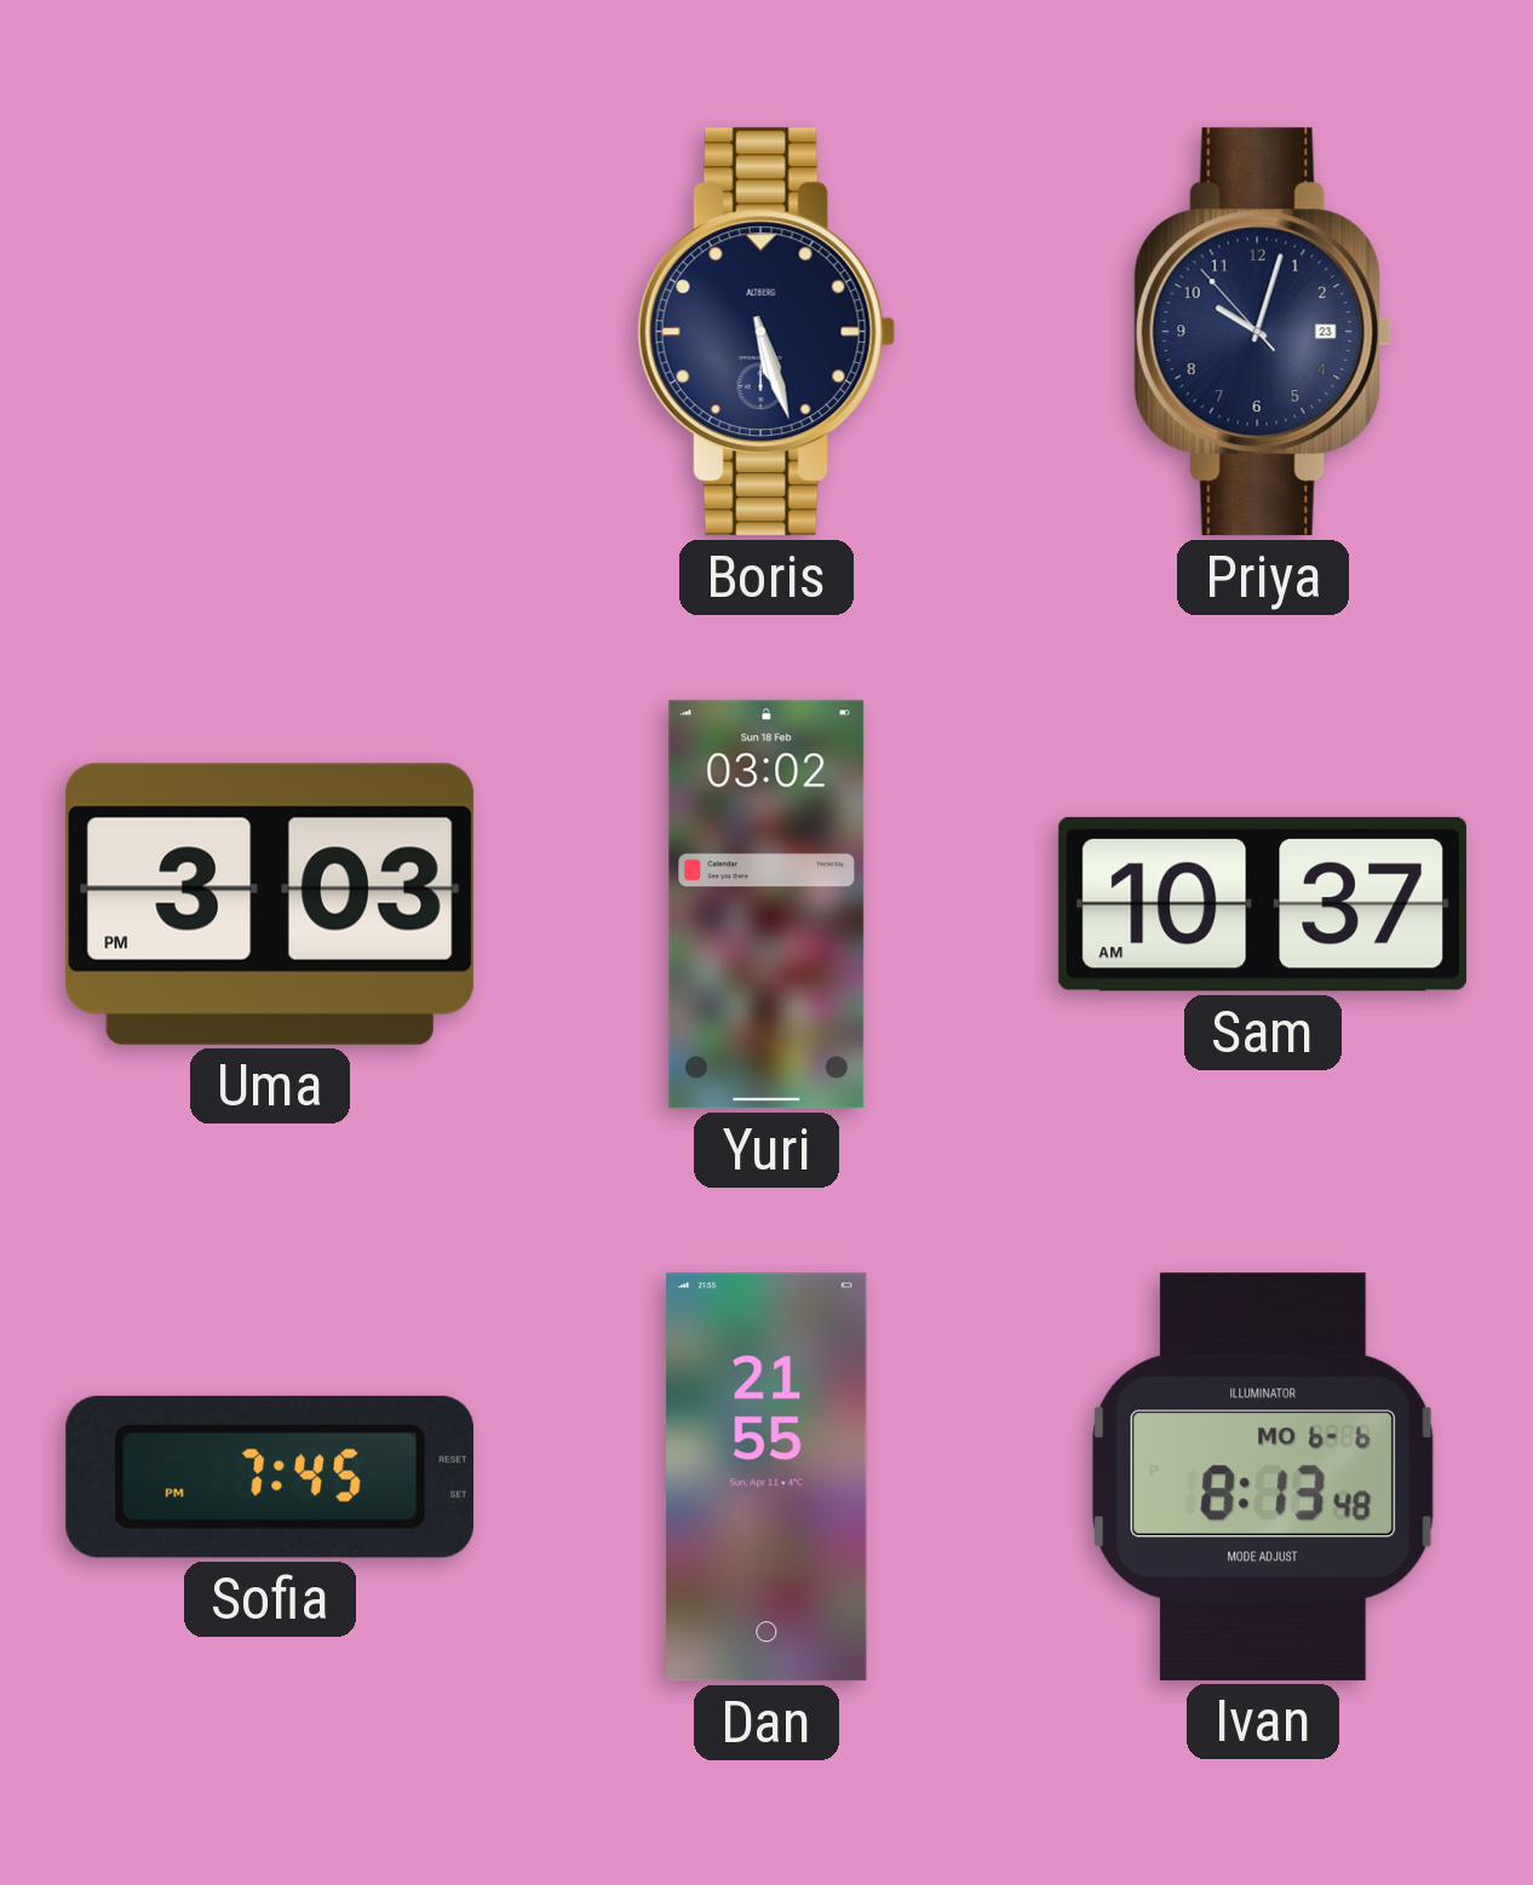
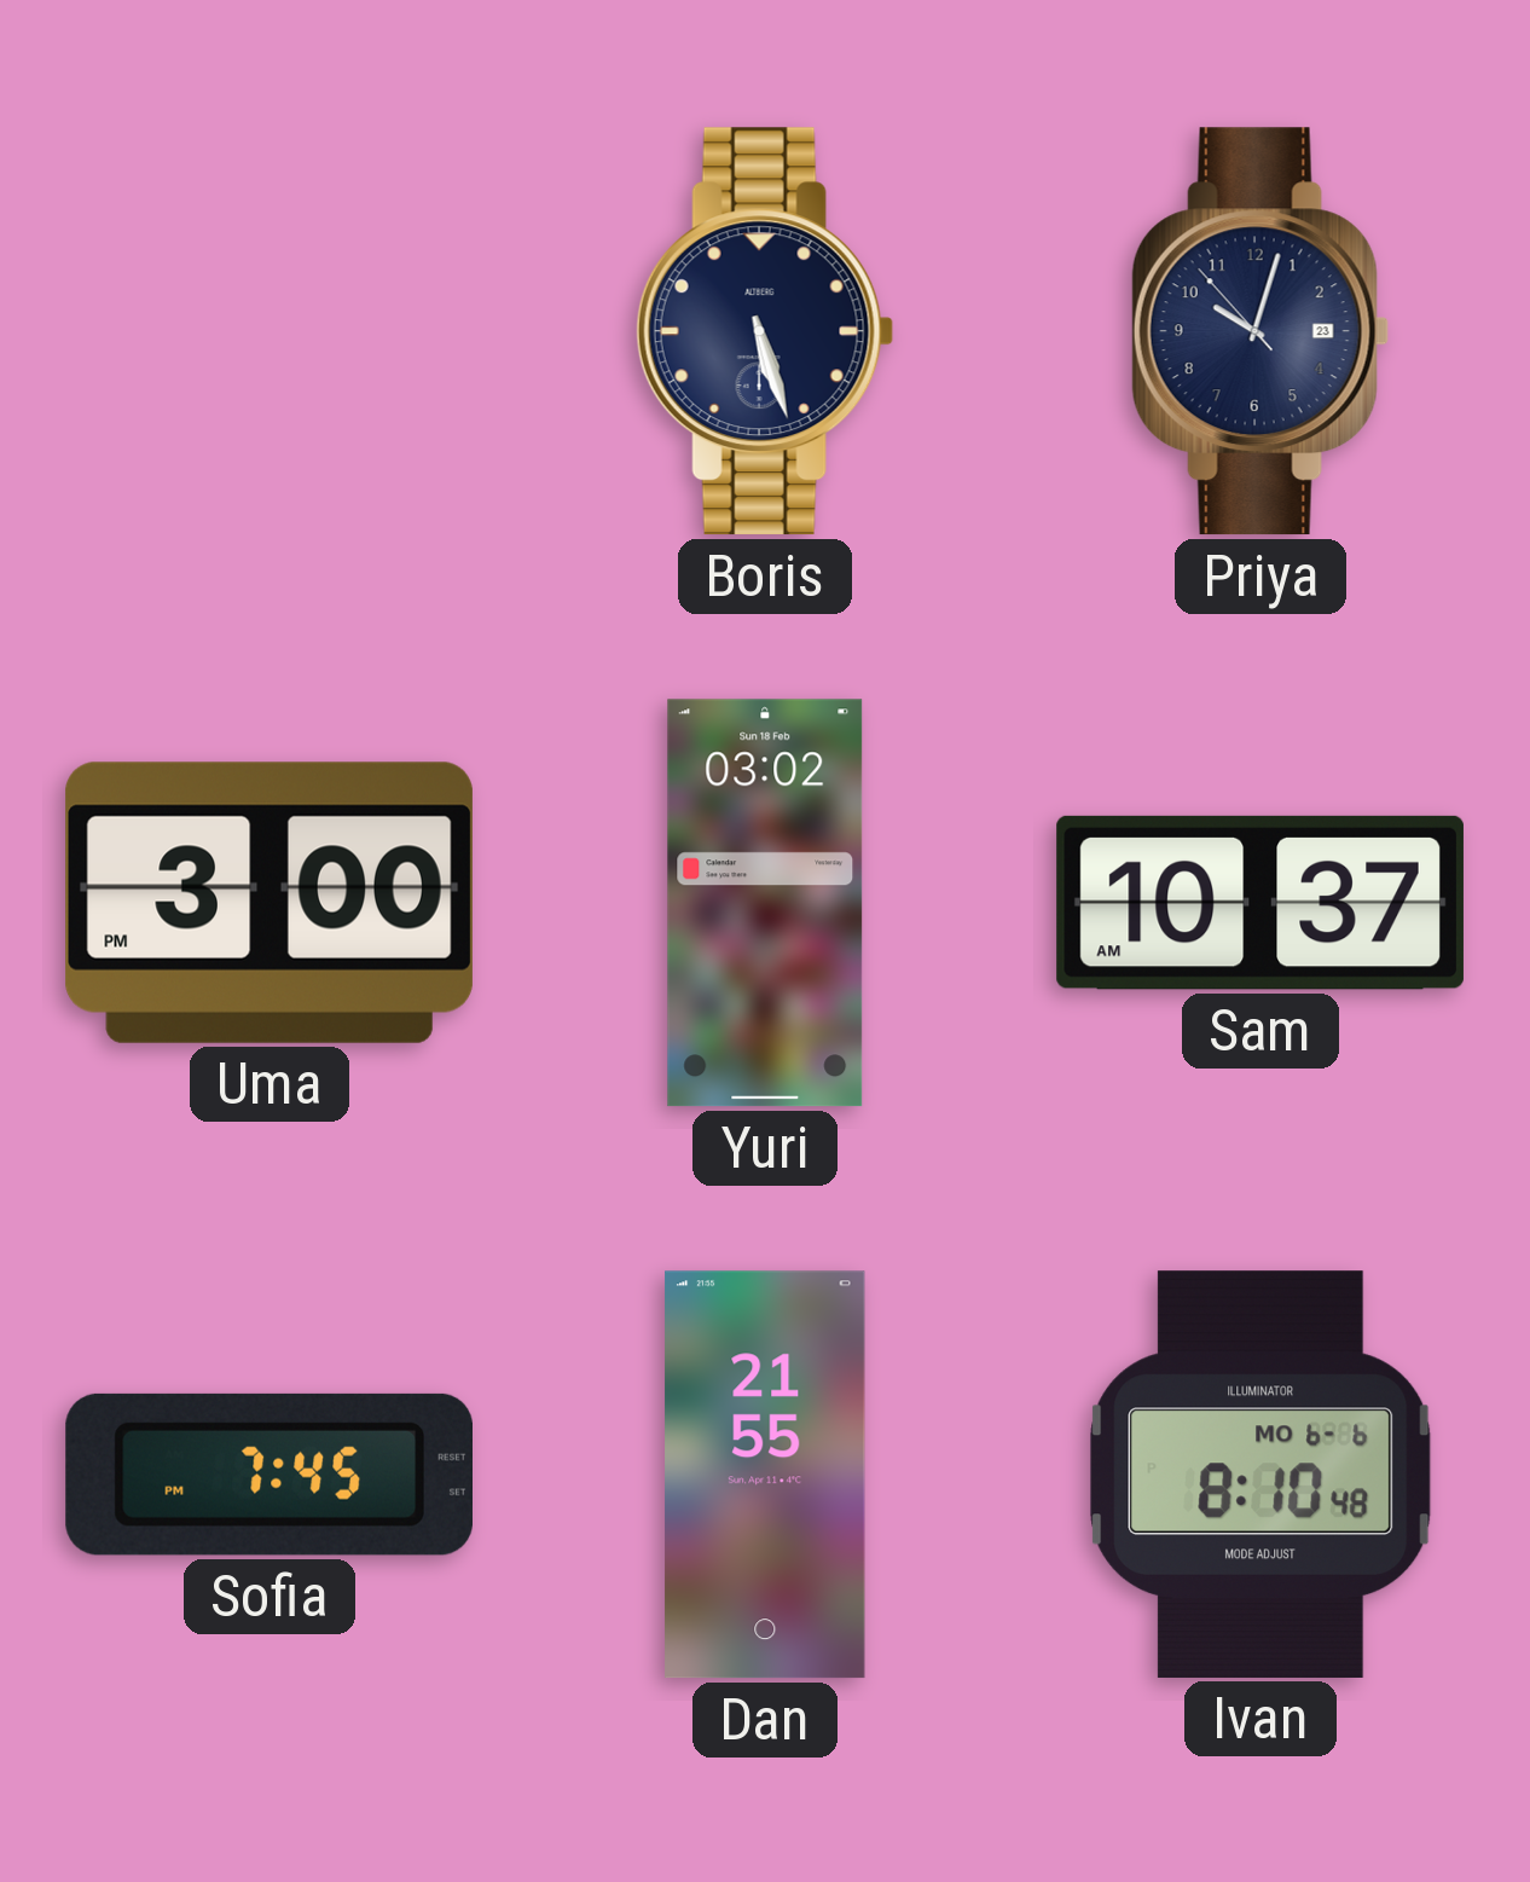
Uma: 3:03 -> 3:00
Ivan: 8:13 -> 8:10
